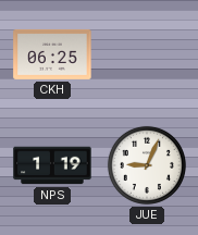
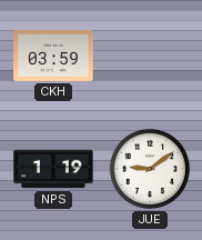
CKH: 06:25 -> 03:59
JUE: 9:04 -> 9:09
